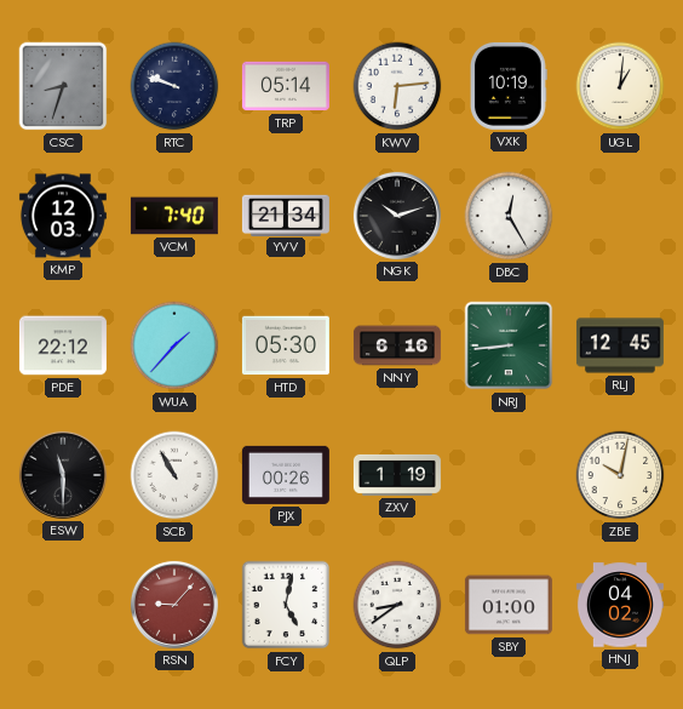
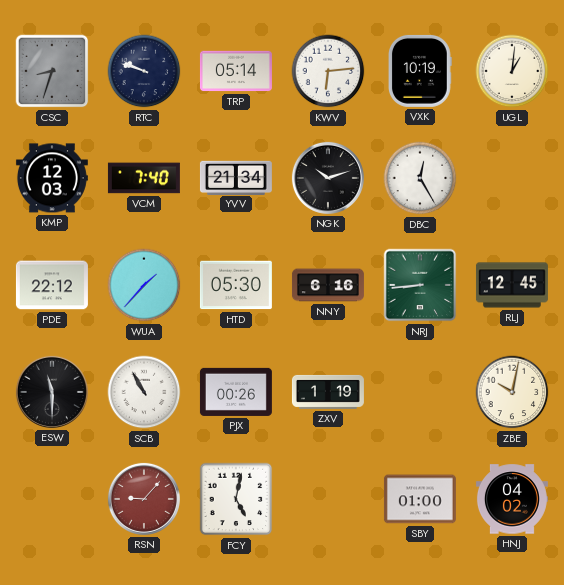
QLP: 8:39 -> none
